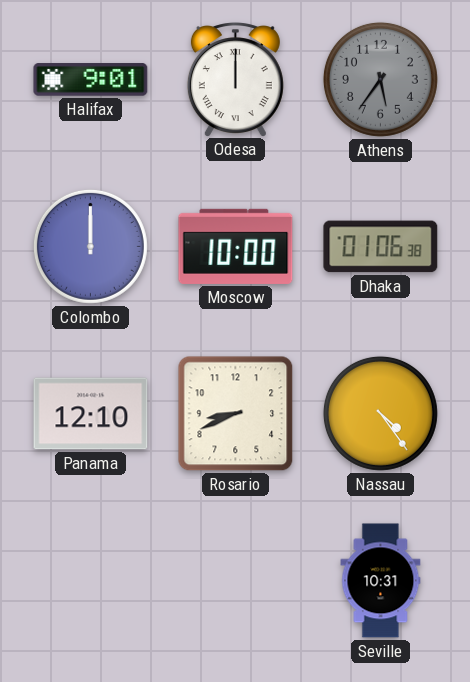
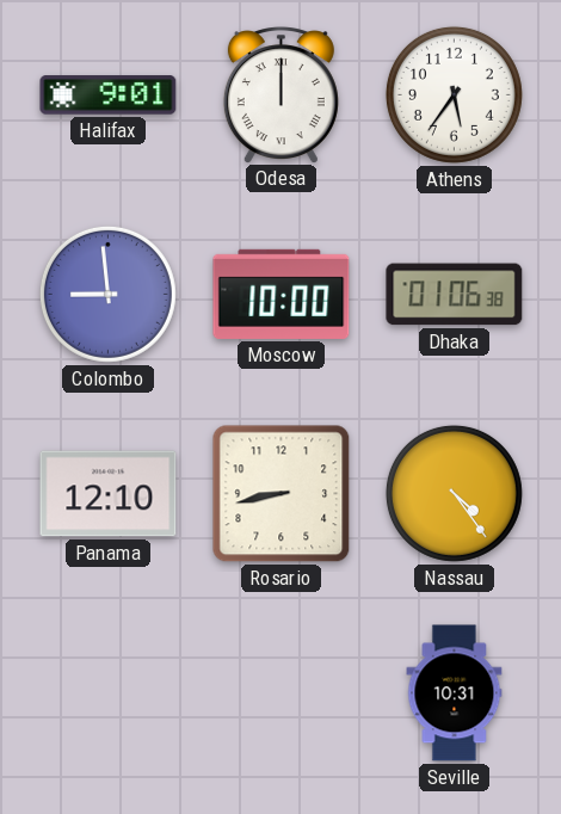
Athens dial: grey -> white
Colombo: 12:00 -> 8:59
Rosario: 8:41 -> 8:43
